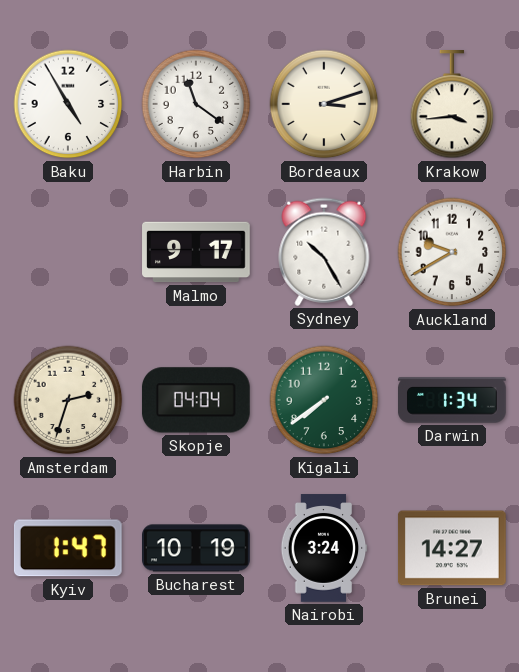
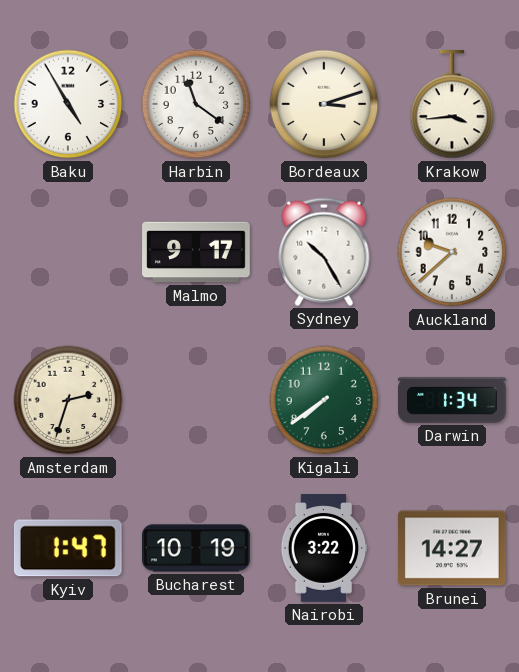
Auckland: 9:40 -> 9:38
Skopje: 04:04 -> none
Nairobi: 3:24 -> 3:22
